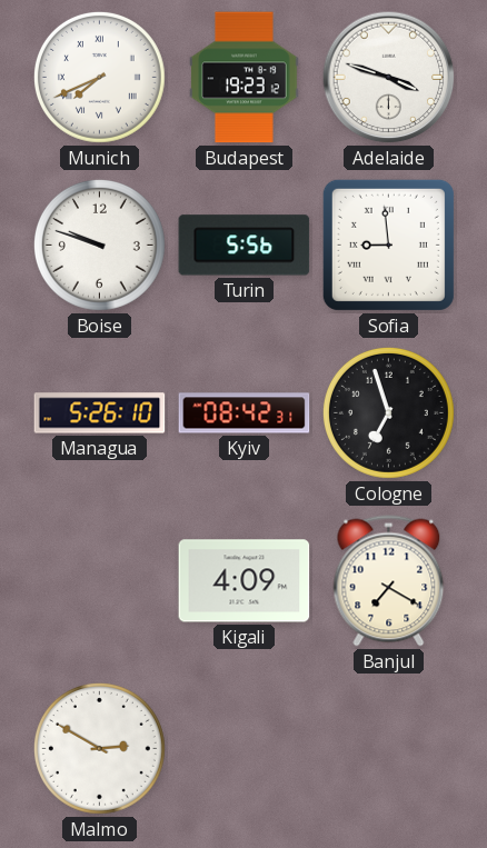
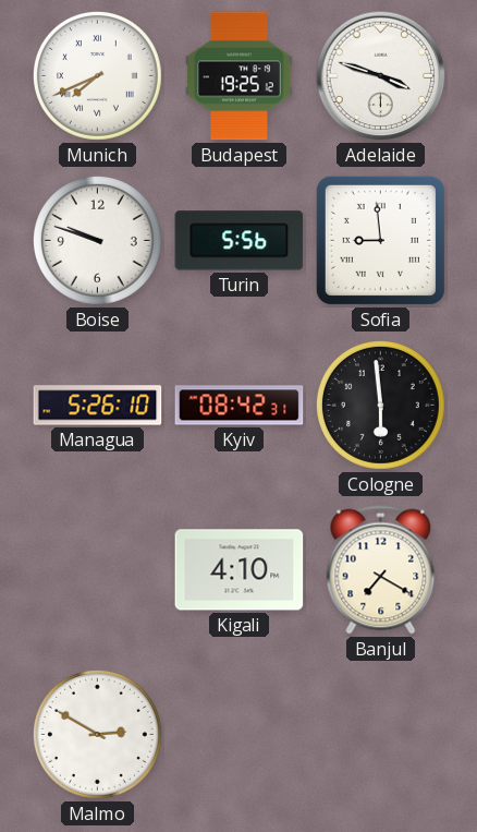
Budapest: 19:23 -> 19:25
Cologne: 6:57 -> 5:59
Kigali: 4:09 -> 4:10
